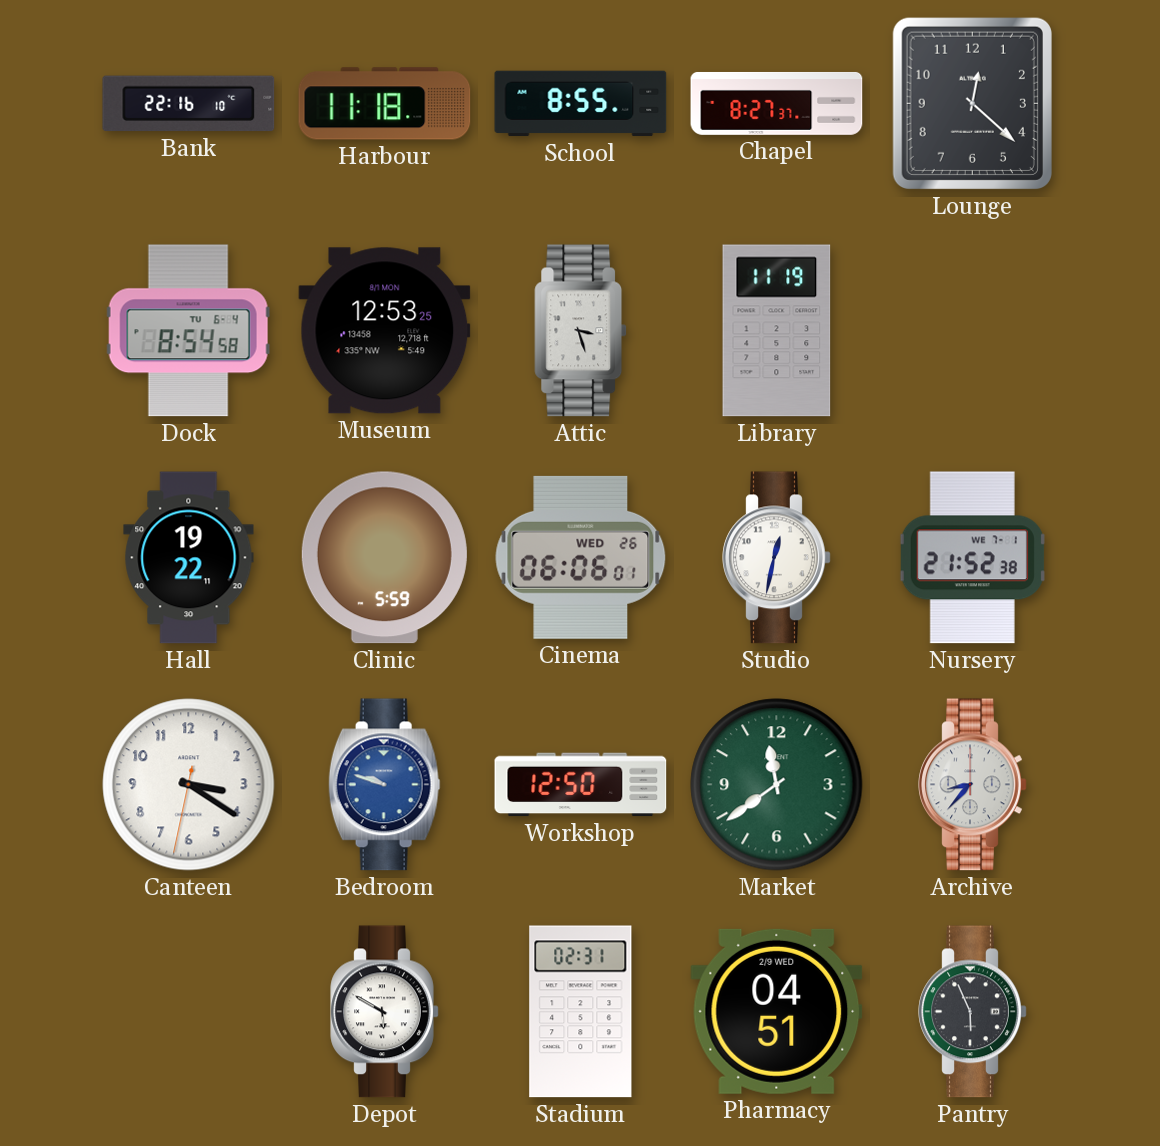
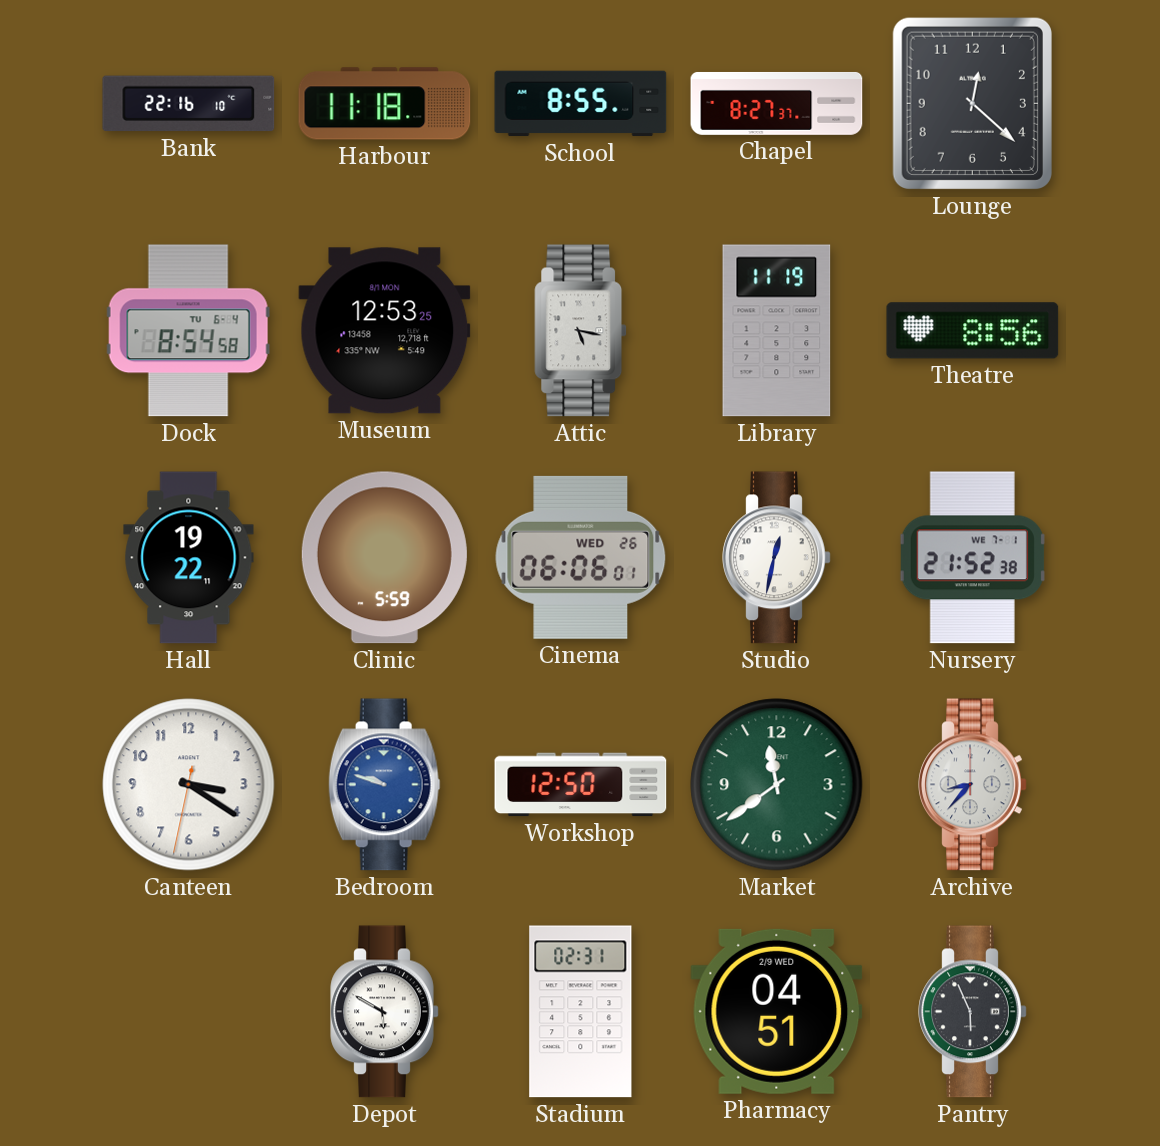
Attic: 3:27 -> 5:17
Theatre: none -> 8:56
